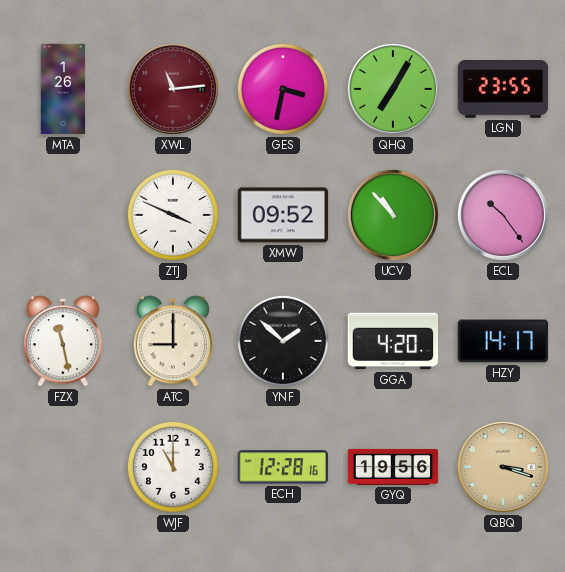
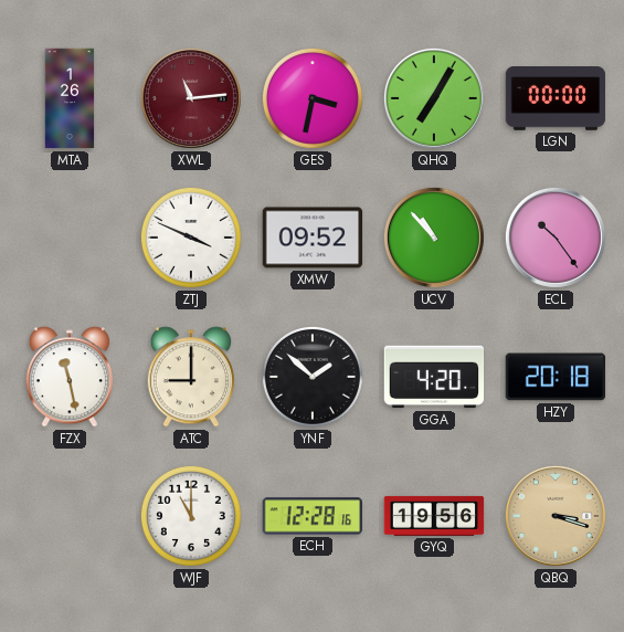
LGN: 23:55 -> 00:00
HZY: 14:17 -> 20:18
